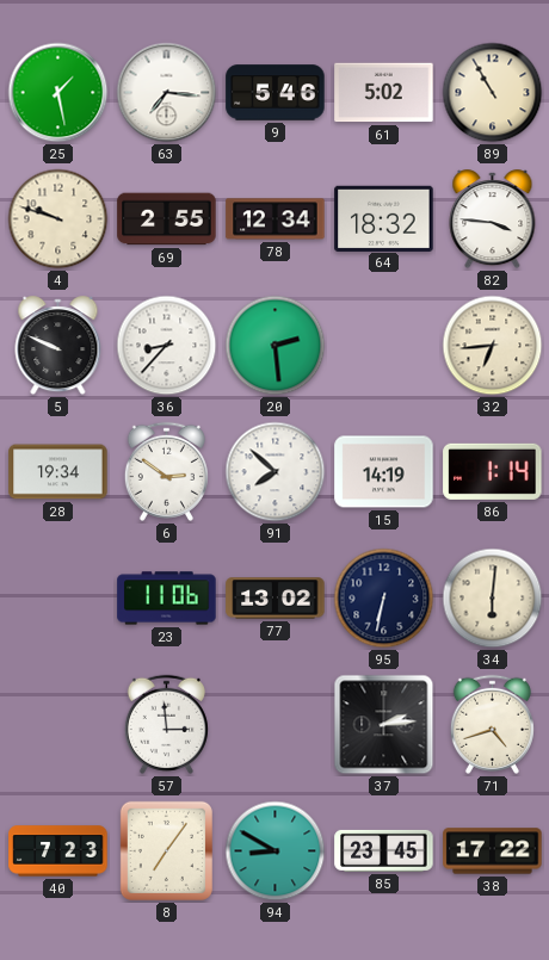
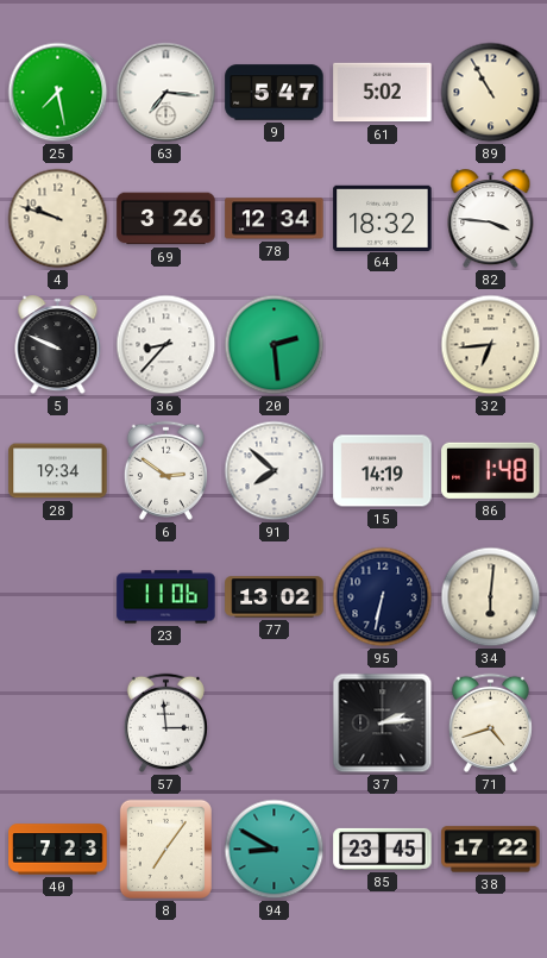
25: 1:28 -> 7:28
9: 5:46 -> 5:47
69: 2:55 -> 3:26
86: 1:14 -> 1:48
